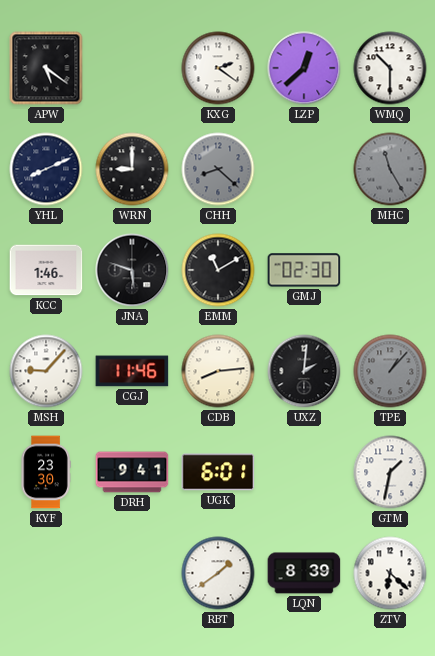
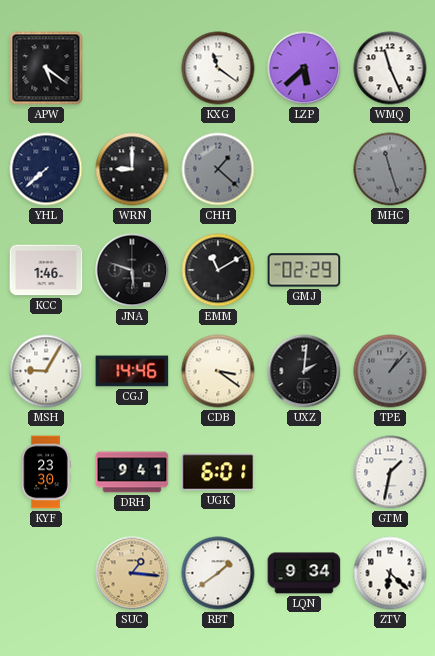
KXG: 2:21 -> 11:21
LZP: 12:38 -> 5:38
WMQ: 10:30 -> 11:26
YHL: 8:11 -> 7:38
CHH: 8:22 -> 1:22
MHC: 11:25 -> 11:27
GMJ: 02:30 -> 02:29
MSH: 9:07 -> 9:05
CGJ: 11:46 -> 14:46
CDB: 8:14 -> 3:21
SUC: none -> 1:16
LQN: 8:39 -> 9:34
